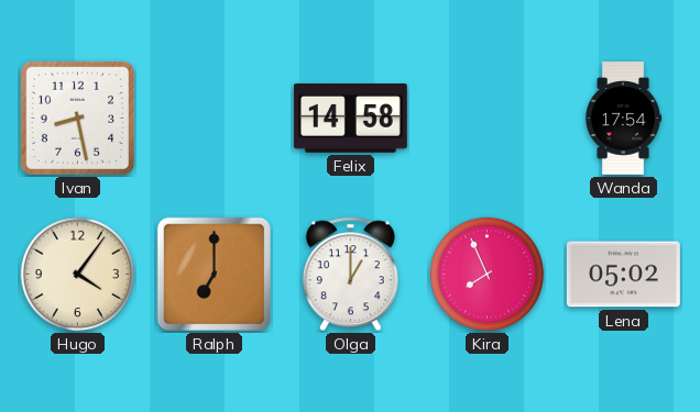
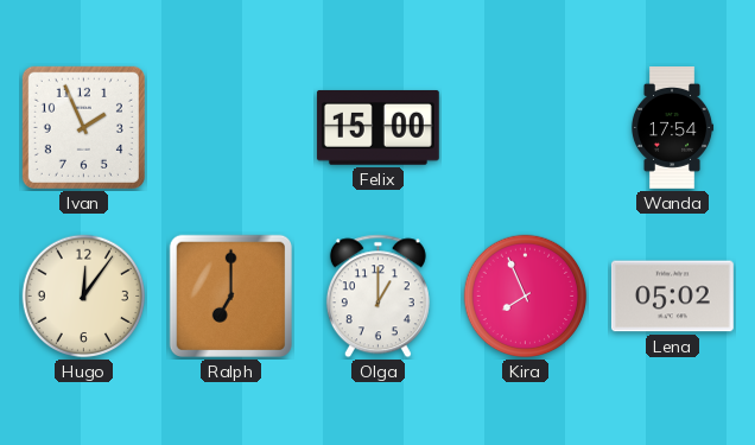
Ivan: 8:28 -> 1:56
Felix: 14:58 -> 15:00
Hugo: 4:06 -> 12:06
